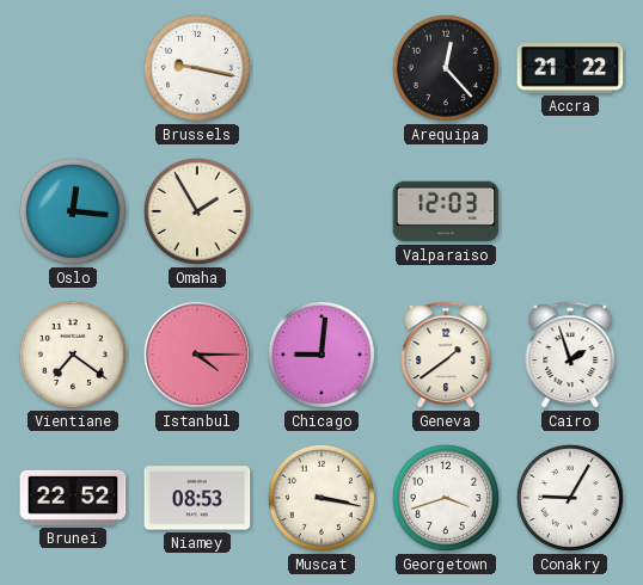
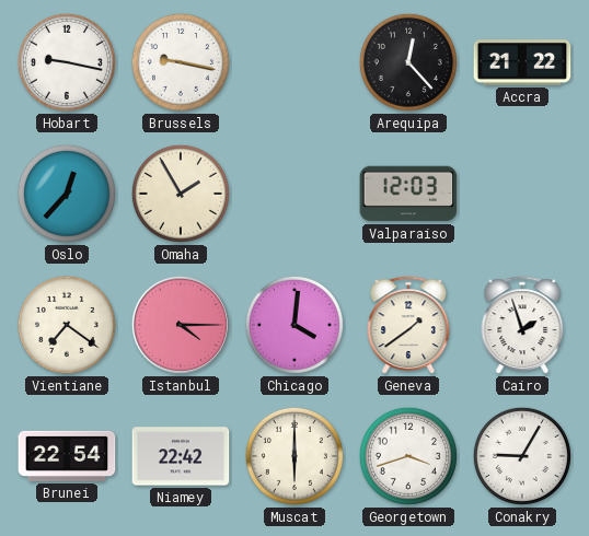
Hobart: none -> 9:17
Oslo: 12:16 -> 12:37
Chicago: 9:01 -> 4:01
Brunei: 22:52 -> 22:54
Niamey: 08:53 -> 22:42
Muscat: 3:17 -> 6:00
